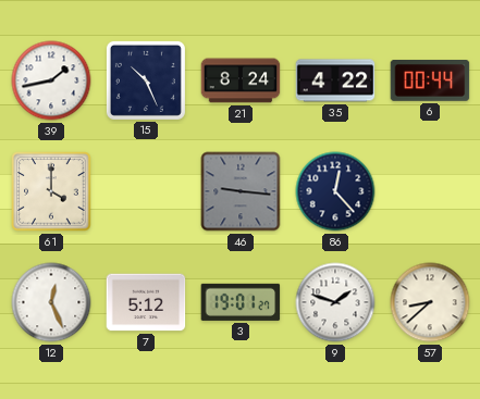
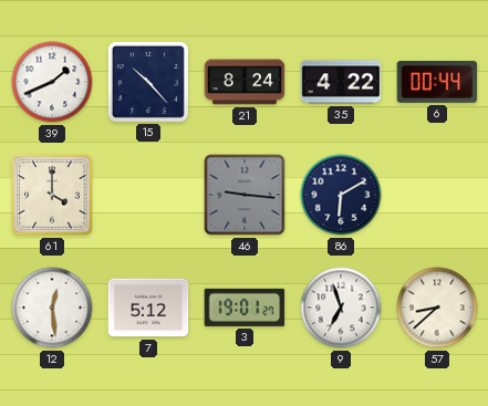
39: 1:43 -> 1:41
15: 10:26 -> 10:23
86: 12:23 -> 6:10
12: 12:26 -> 12:29
9: 1:48 -> 6:57
